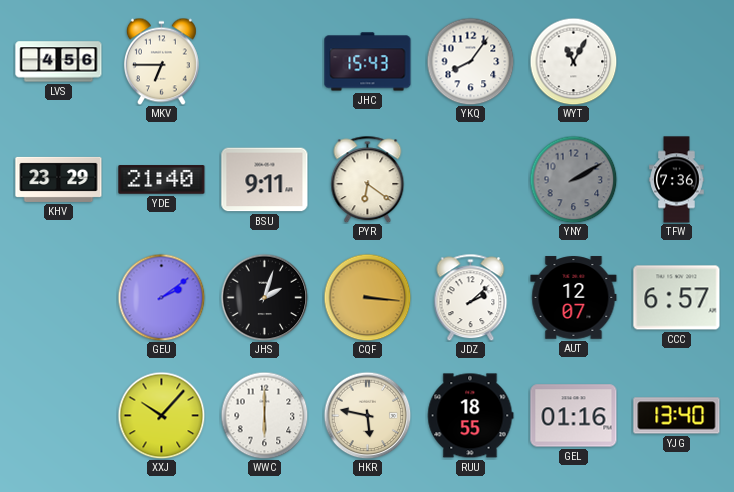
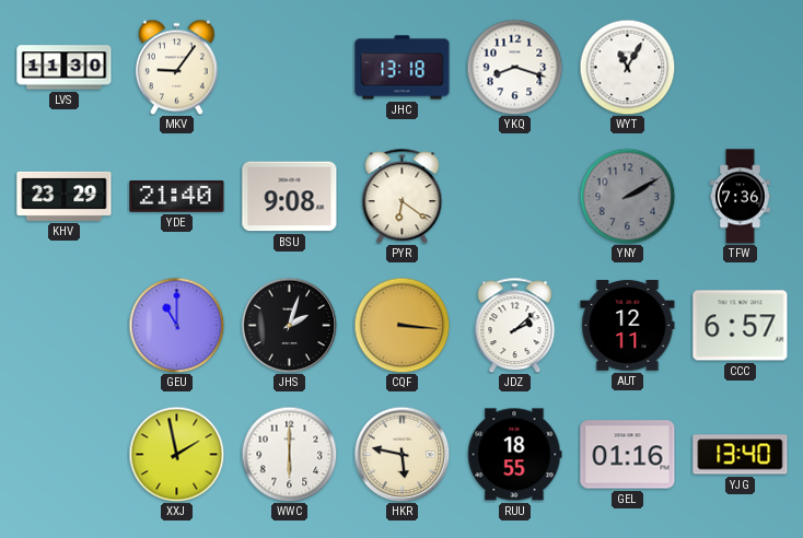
LVS: 4:56 -> 11:30
MKV: 6:45 -> 9:06
JHC: 15:43 -> 13:18
YKQ: 8:06 -> 8:18
BSU: 9:11 -> 9:08
GEU: 2:09 -> 11:00
AUT: 12:07 -> 12:11
XXJ: 10:07 -> 1:58
